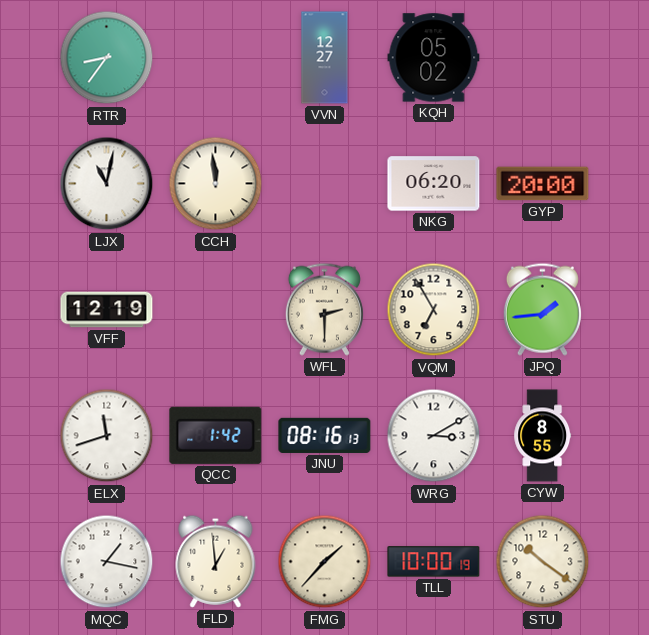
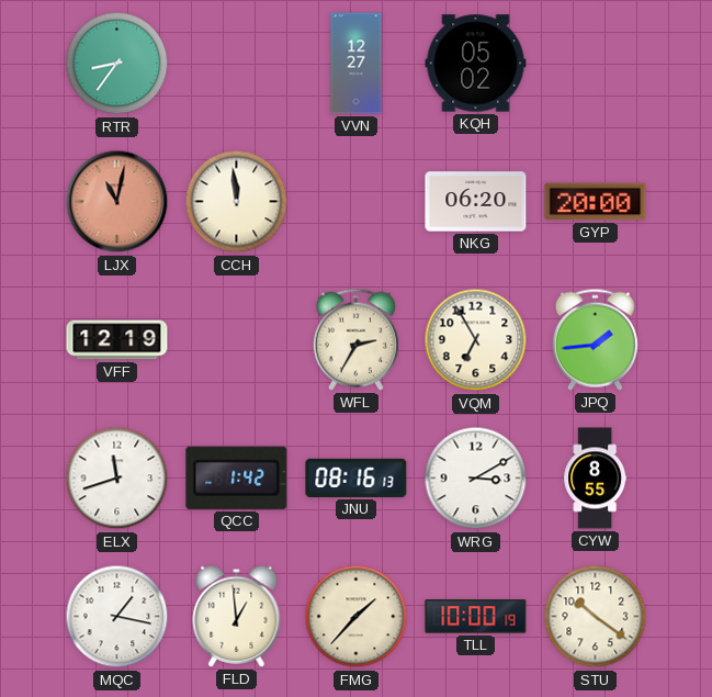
LJX dial: white -> salmon
WFL: 2:30 -> 2:35
